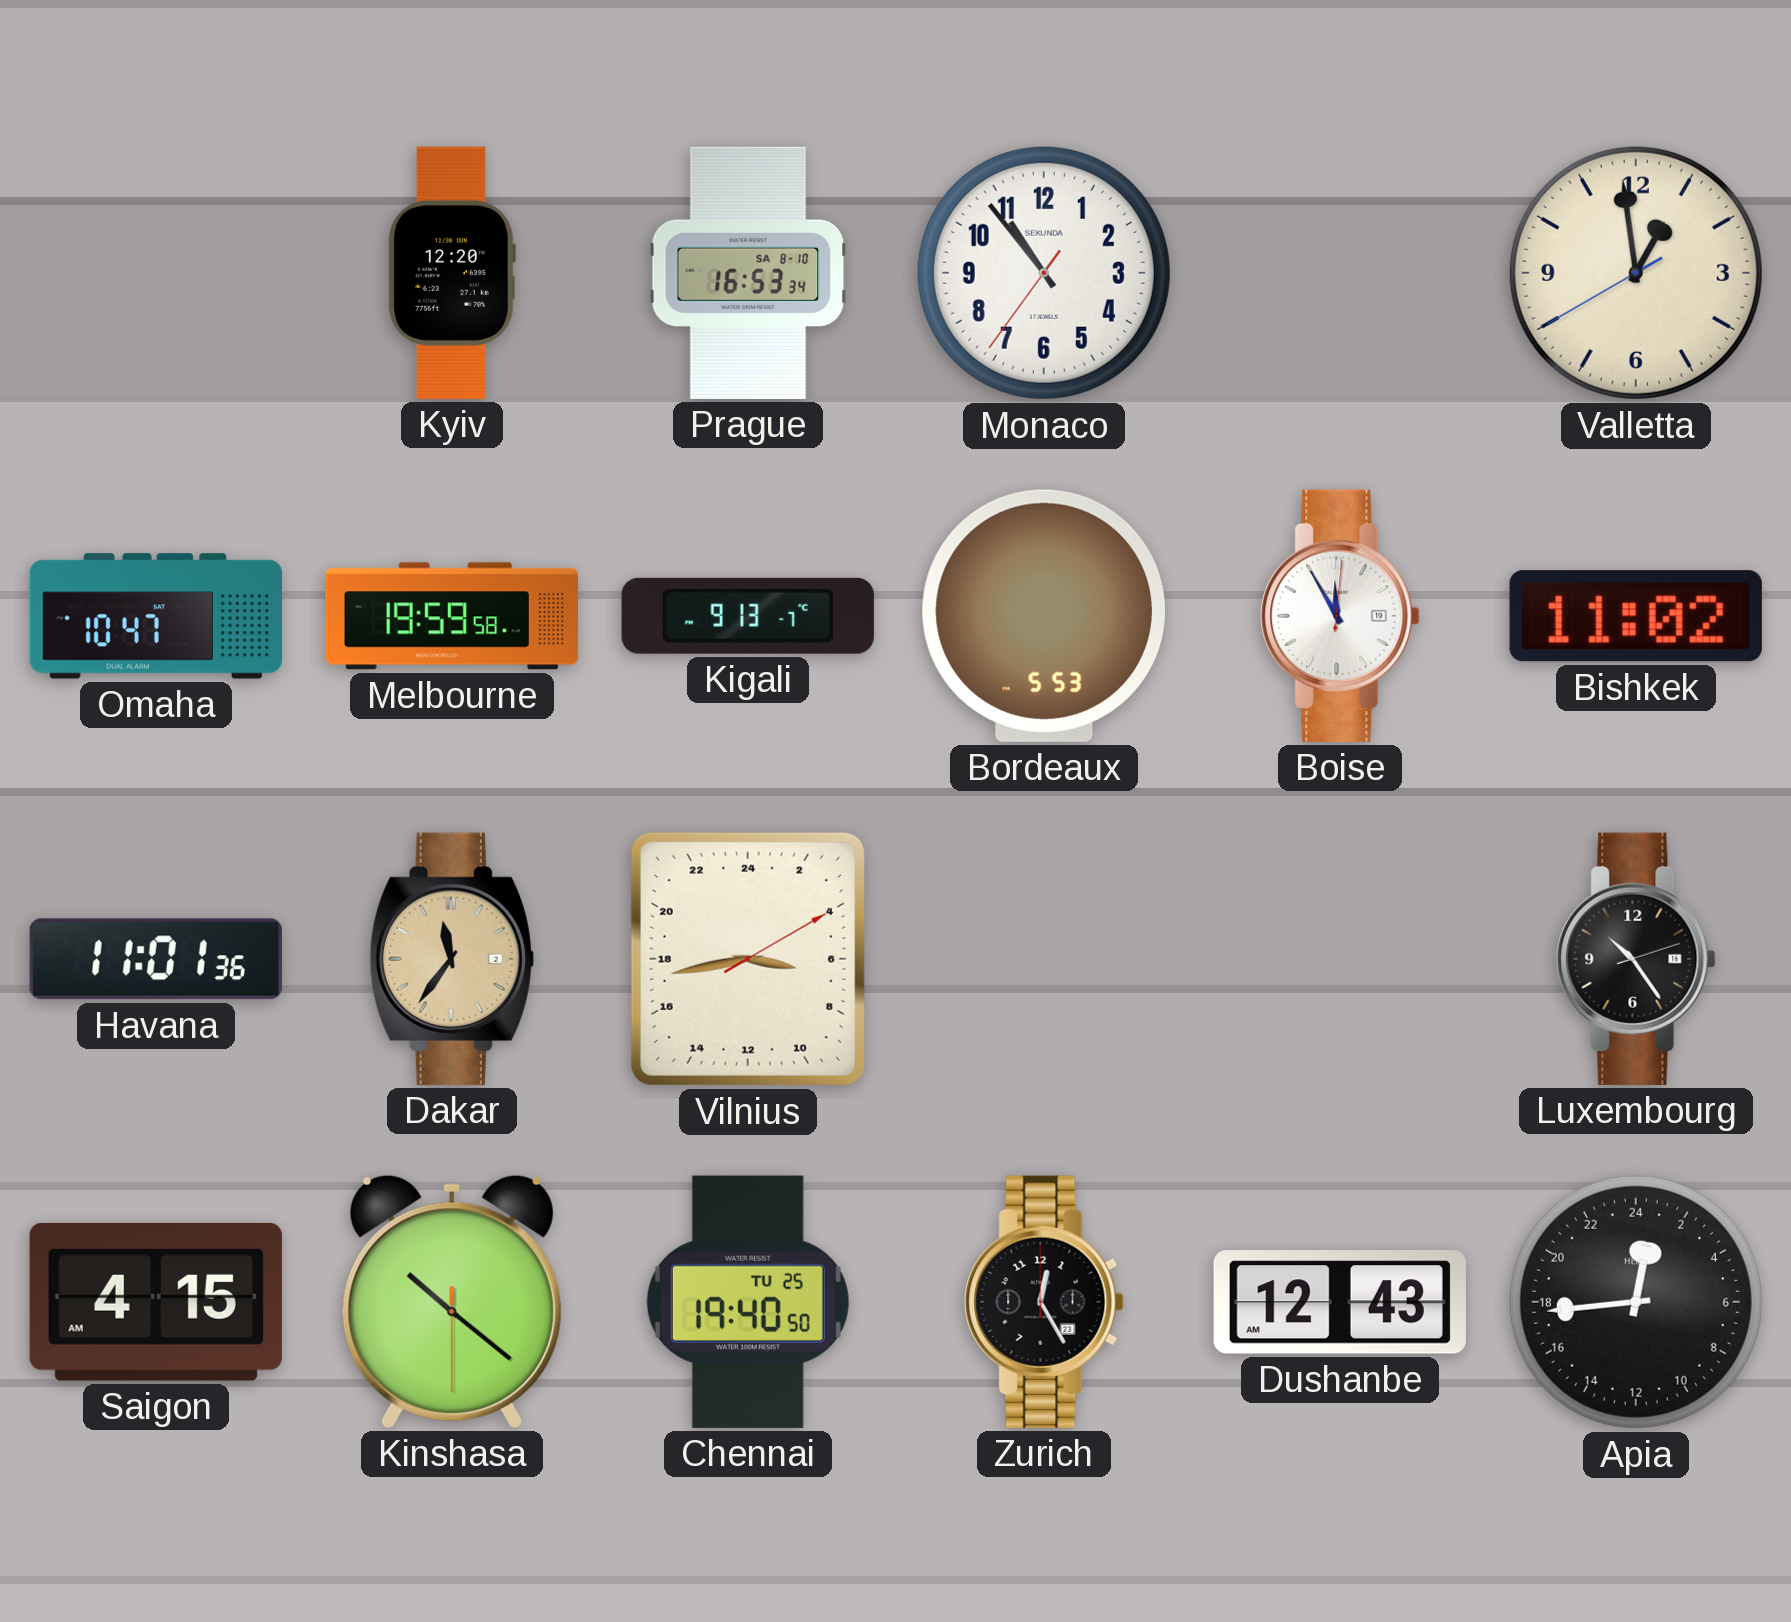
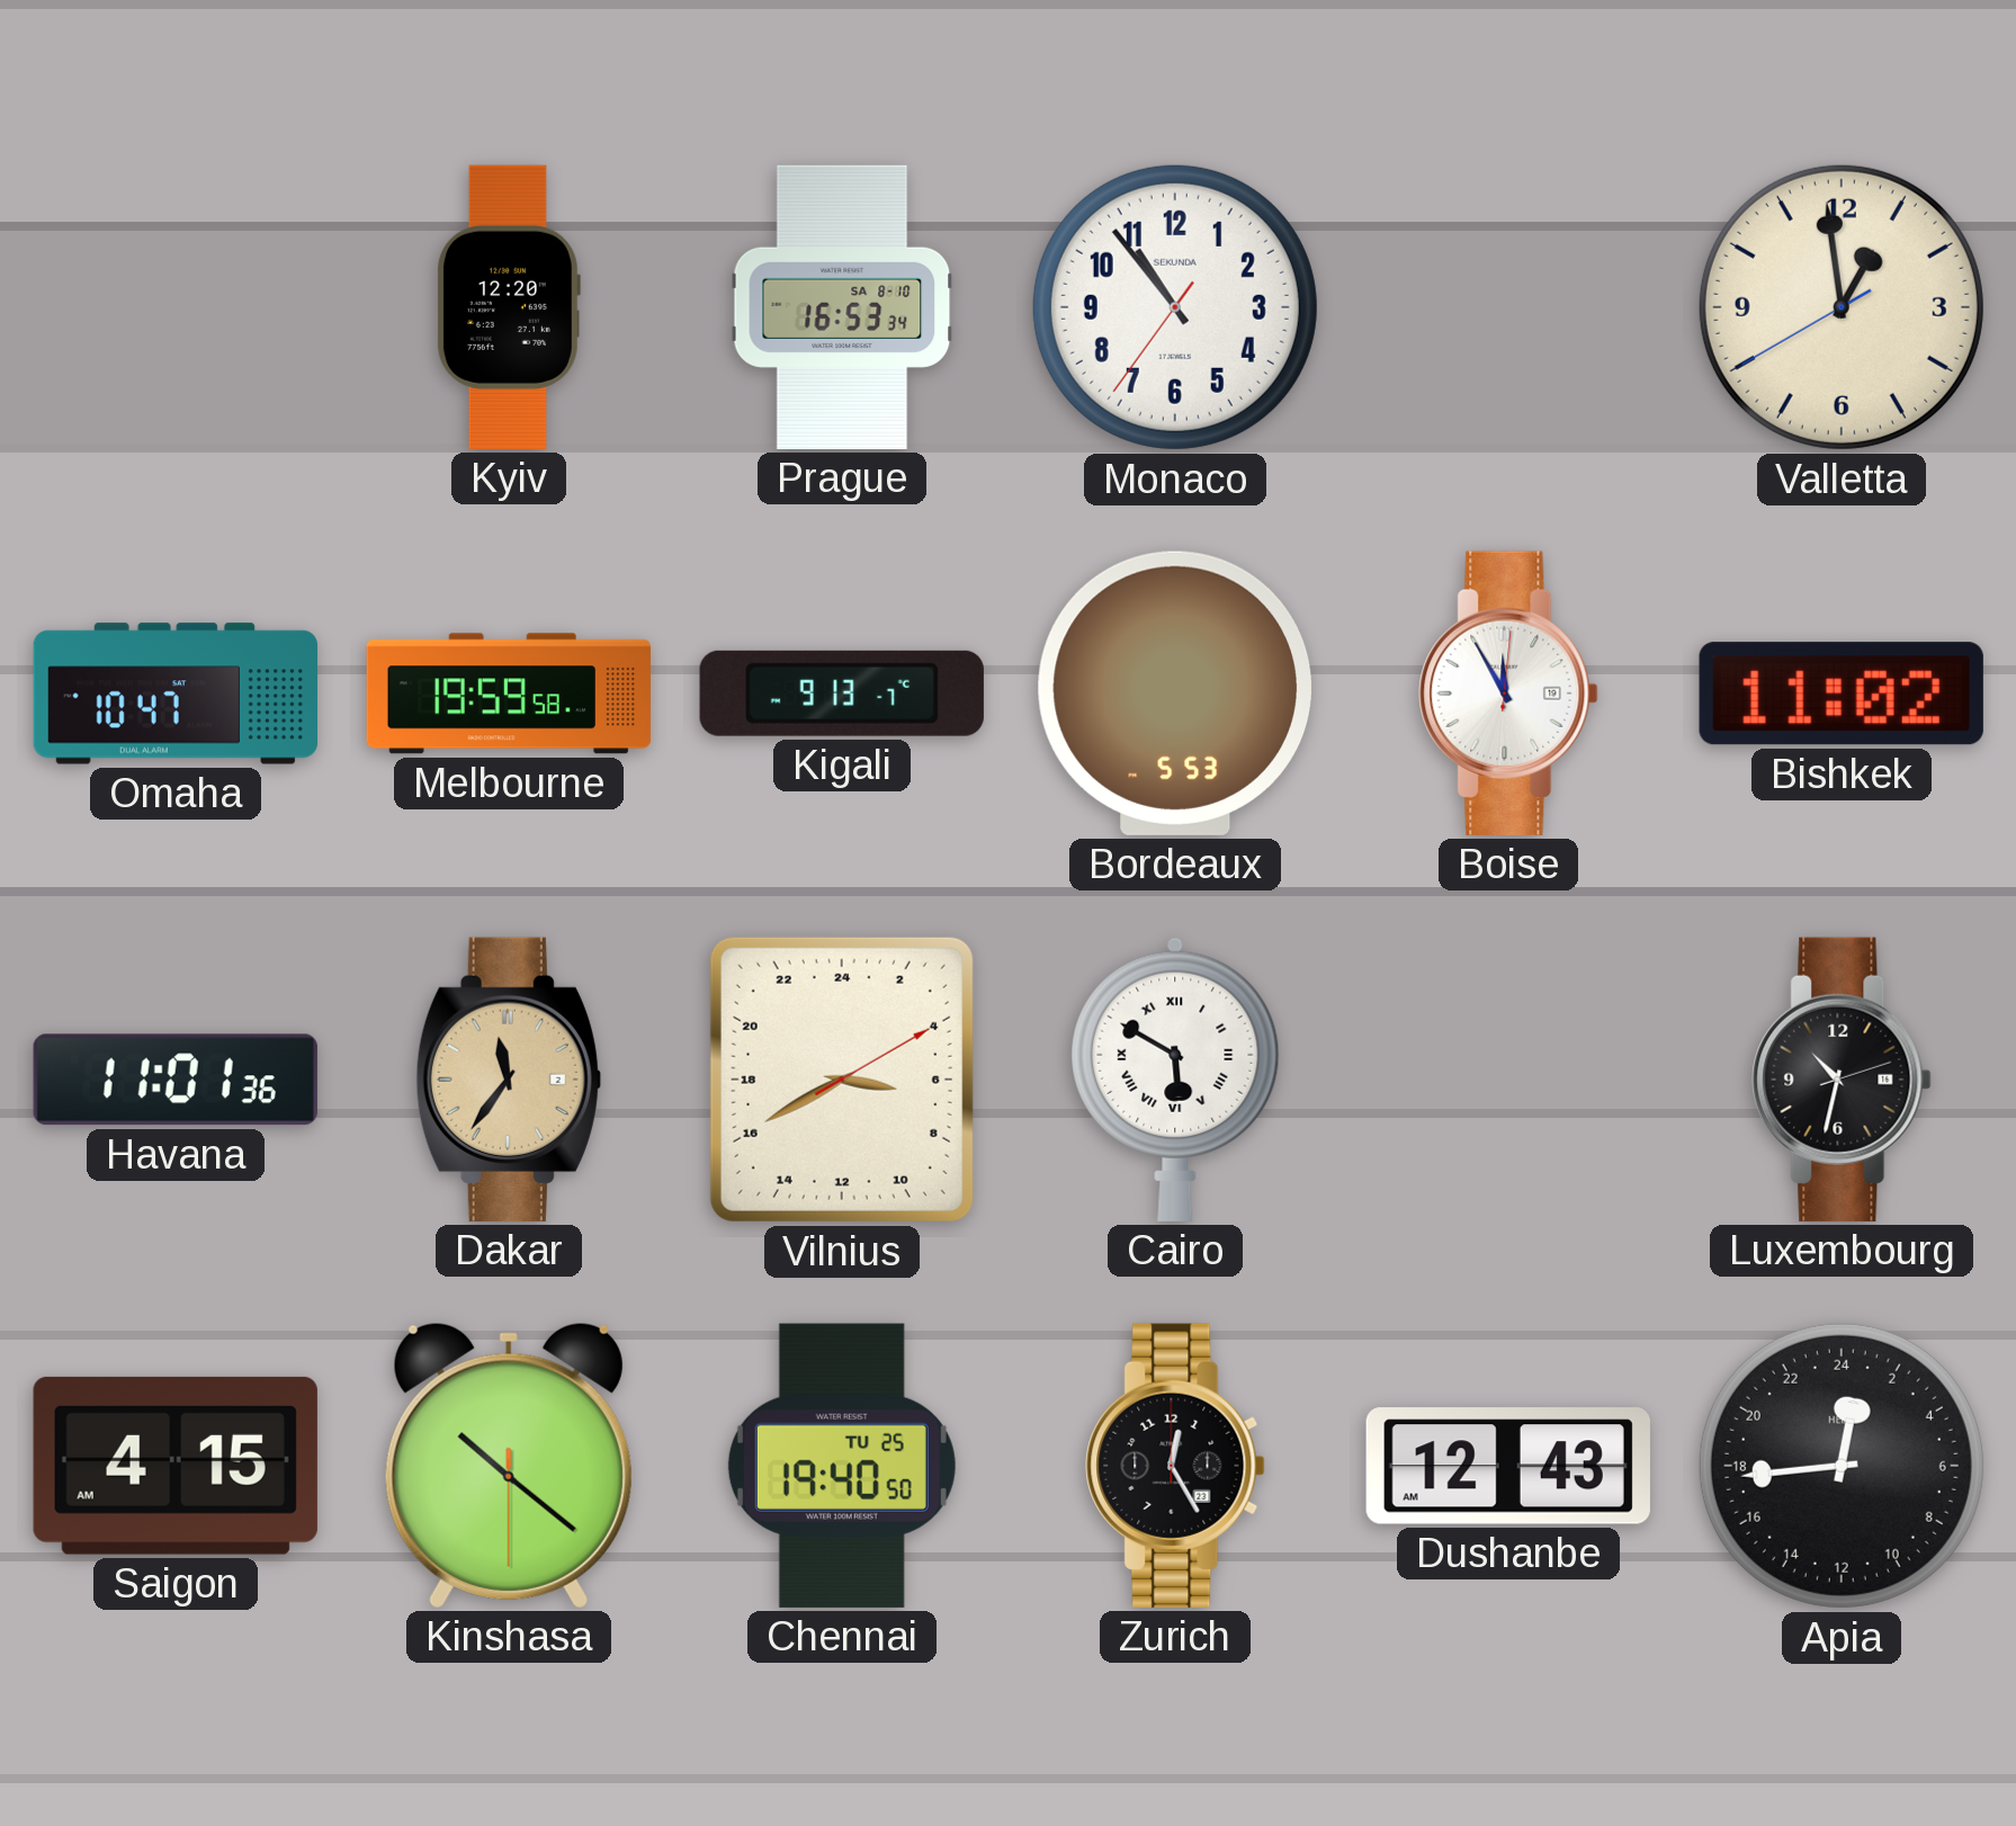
Vilnius: 6:43 -> 6:40
Cairo: none -> 5:50
Luxembourg: 10:24 -> 10:32
